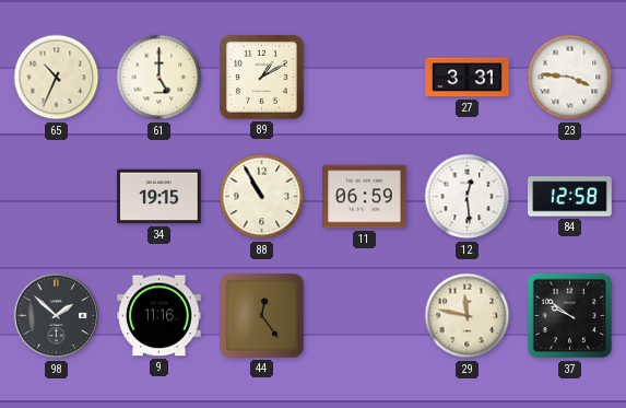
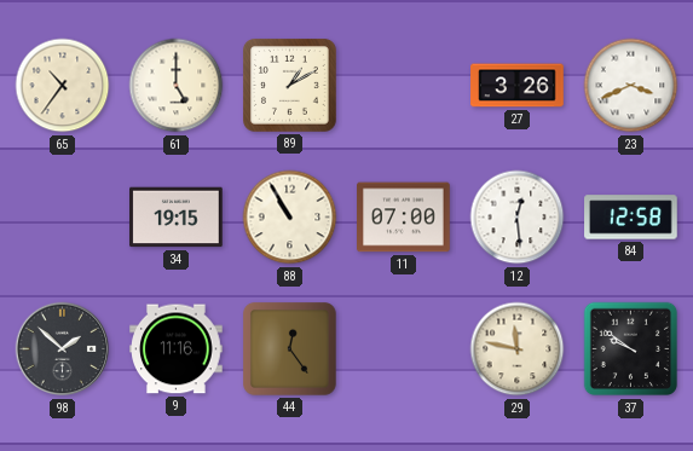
65: 10:34 -> 10:36
27: 3:31 -> 3:26
23: 3:46 -> 3:41
11: 06:59 -> 07:00
